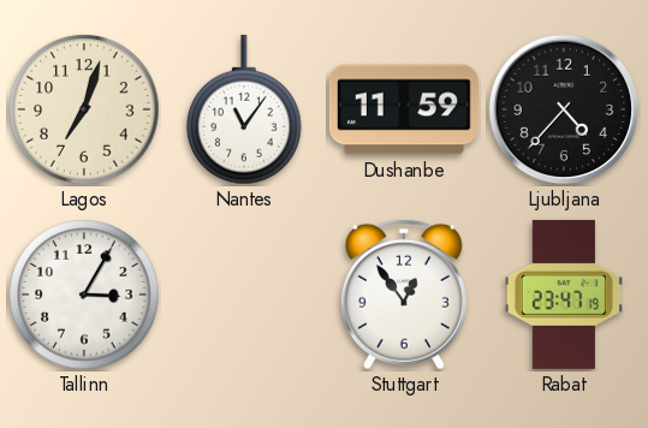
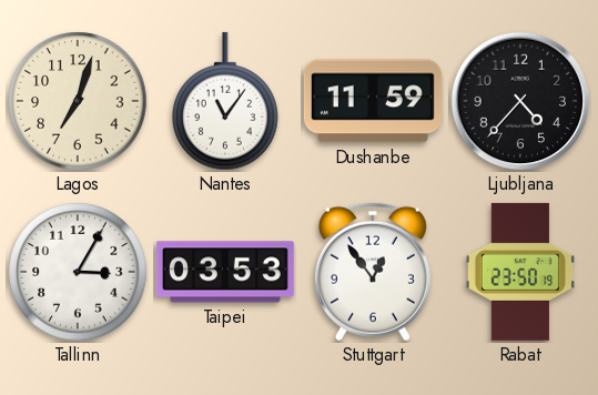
Taipei: none -> 03:53
Rabat: 23:47 -> 23:50
